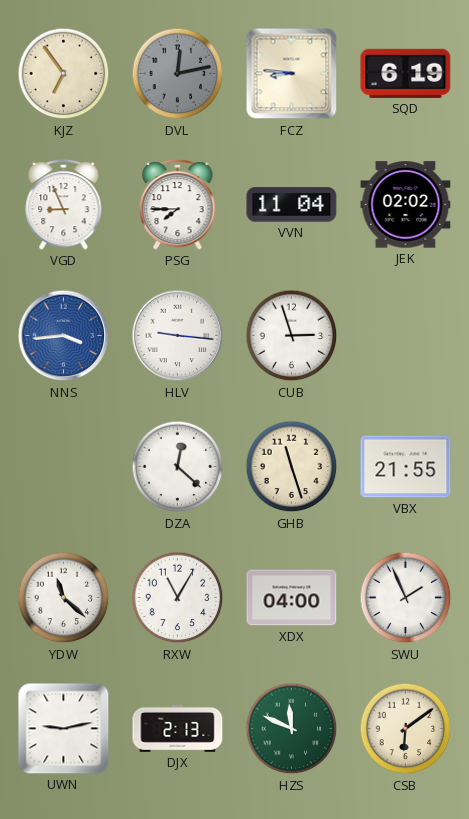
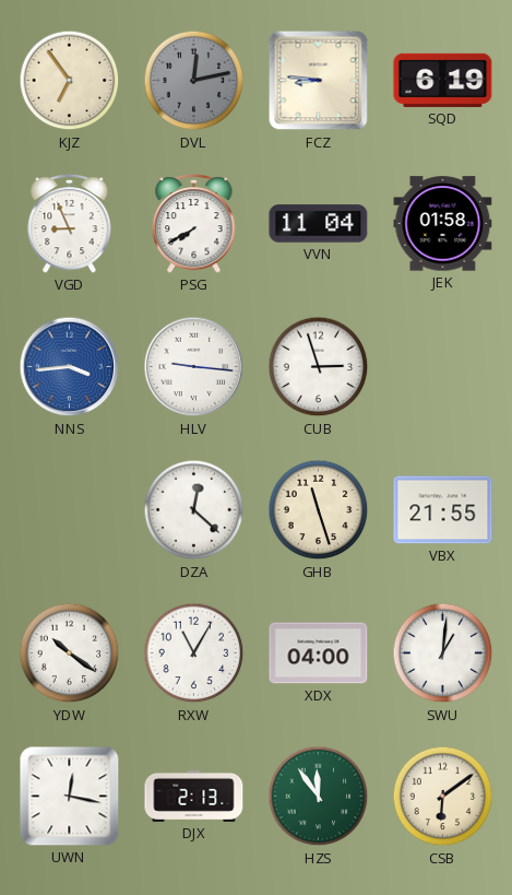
PSG: 7:45 -> 7:40
JEK: 02:02 -> 01:58
YDW: 11:22 -> 10:21
SWU: 1:56 -> 1:01
UWN: 9:13 -> 12:17
HZS: 11:49 -> 11:54
